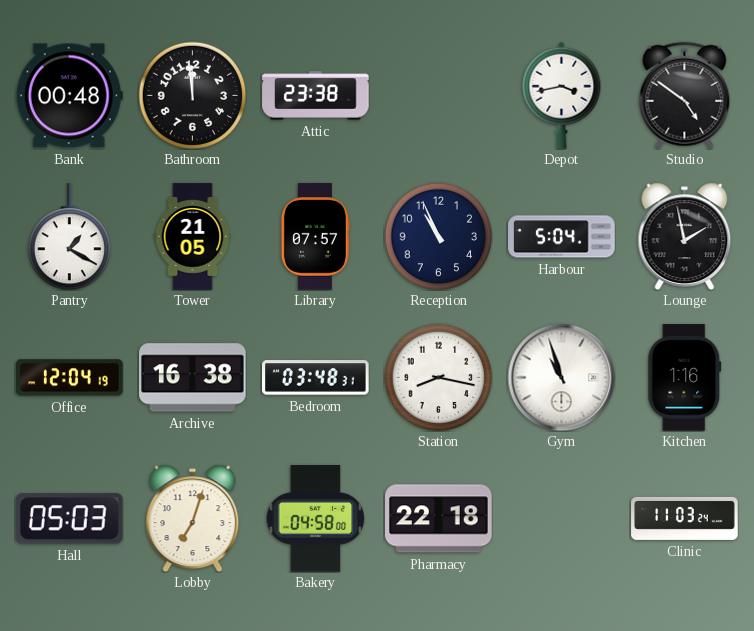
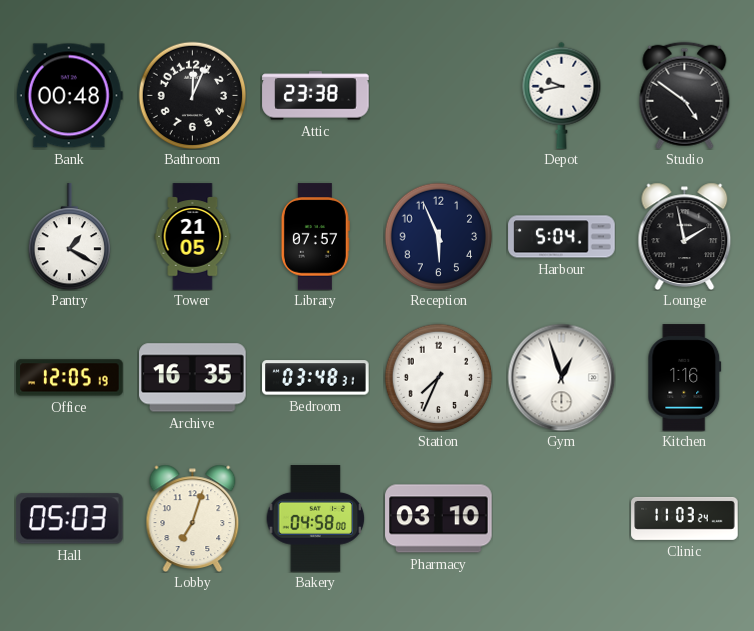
Bathroom: 11:59 -> 12:04
Depot: 3:43 -> 9:43
Reception: 10:56 -> 5:56
Office: 12:04 -> 12:05
Archive: 16:38 -> 16:35
Station: 8:17 -> 7:34
Gym: 10:57 -> 12:57
Pharmacy: 22:18 -> 03:10
